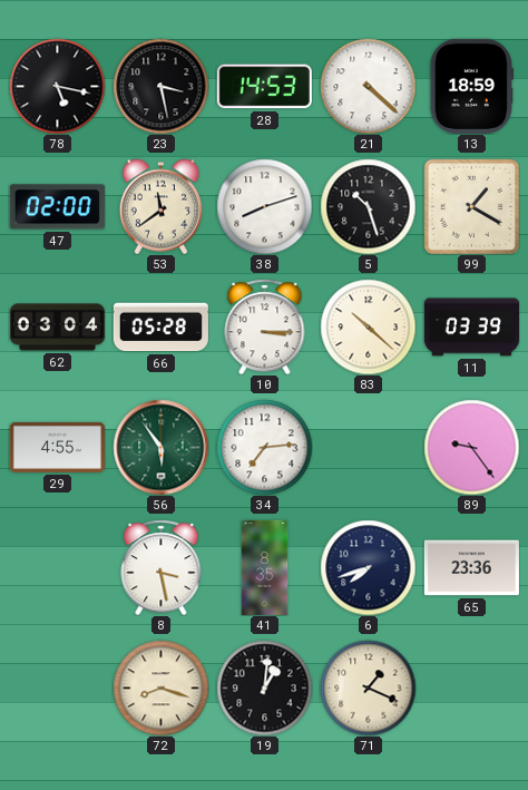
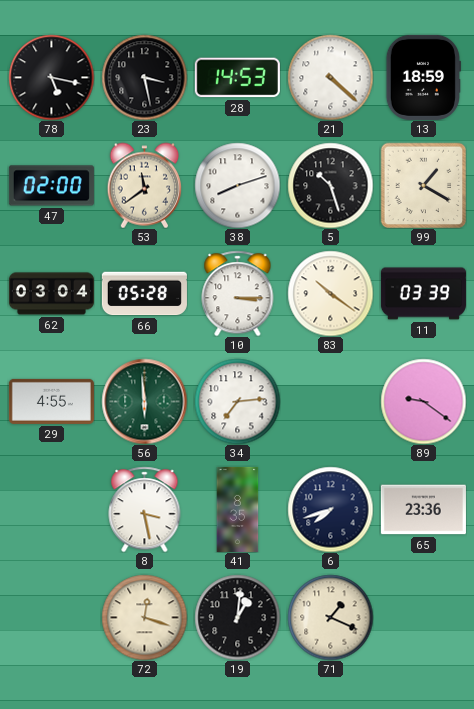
83: 10:22 -> 10:21
56: 5:54 -> 5:59
89: 9:24 -> 9:21
72: 8:18 -> 12:18
